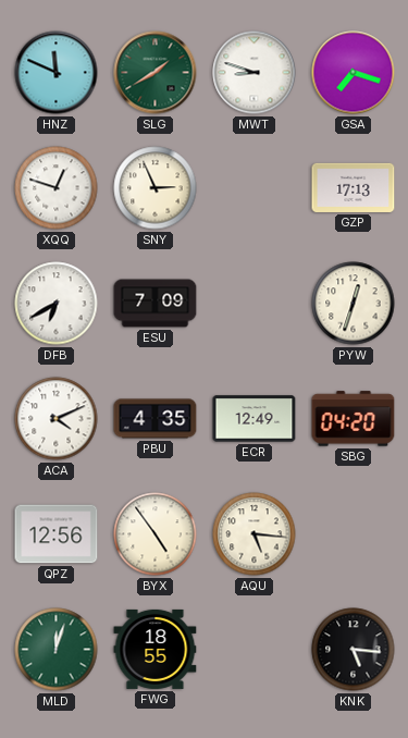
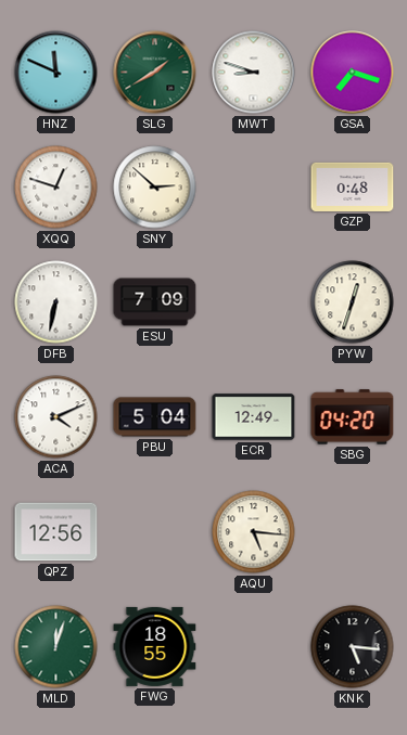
SNY: 2:56 -> 2:52
GZP: 17:13 -> 0:48
DFB: 6:40 -> 6:32
PBU: 4:35 -> 5:04
BYX: 4:54 -> none
